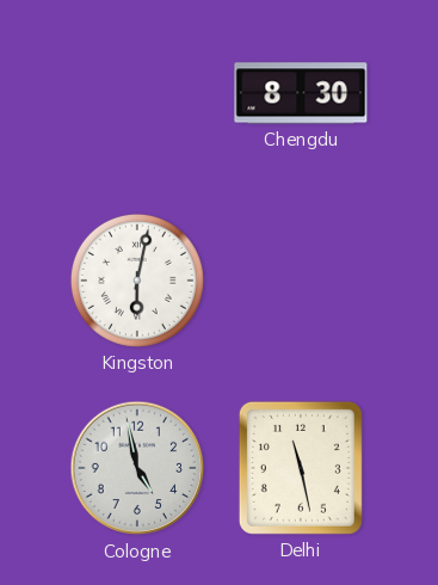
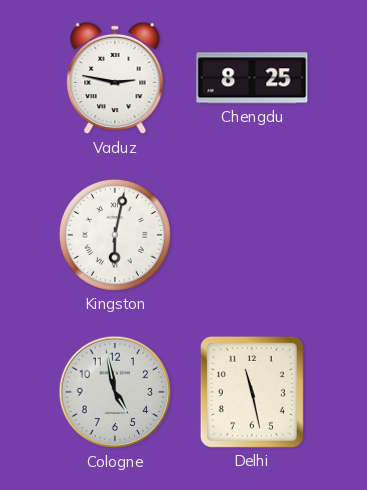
Vaduz: none -> 2:47
Chengdu: 8:30 -> 8:25
